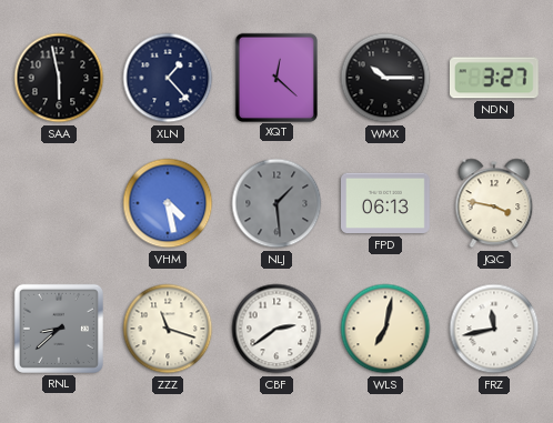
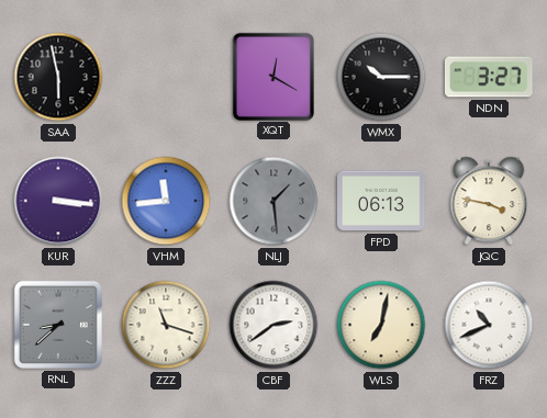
XLN: 1:23 -> none
XQT: 12:22 -> 12:20
KUR: none -> 3:16
VHM: 4:28 -> 11:44
FRZ: 11:43 -> 10:41
